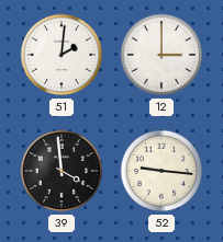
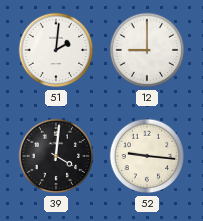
12: 3:00 -> 9:00
39: 3:59 -> 4:01
